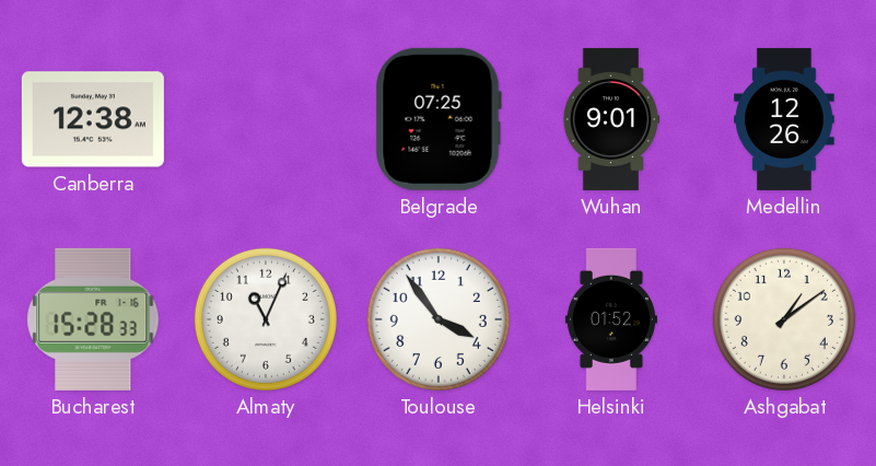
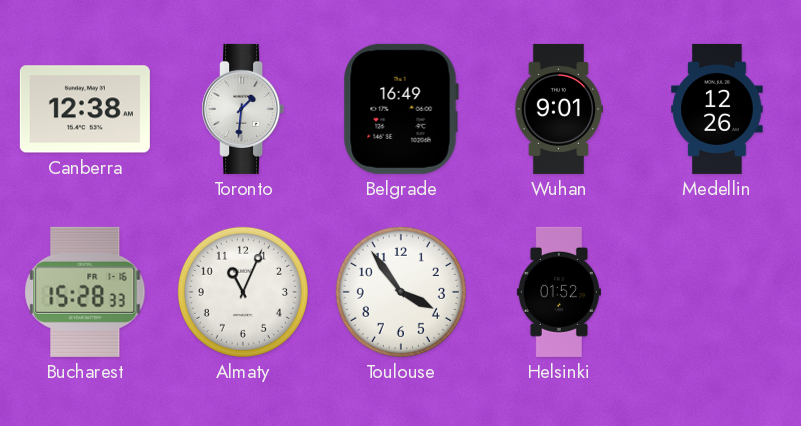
Toronto: none -> 1:31
Belgrade: 07:25 -> 16:49
Ashgabat: 1:09 -> none
